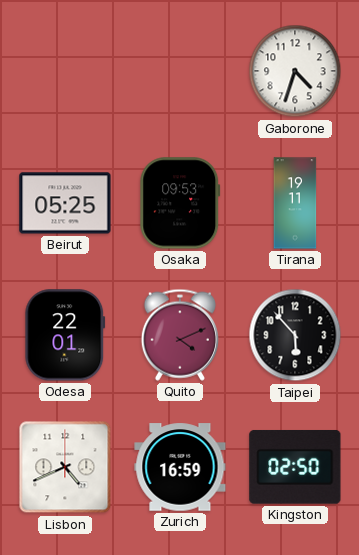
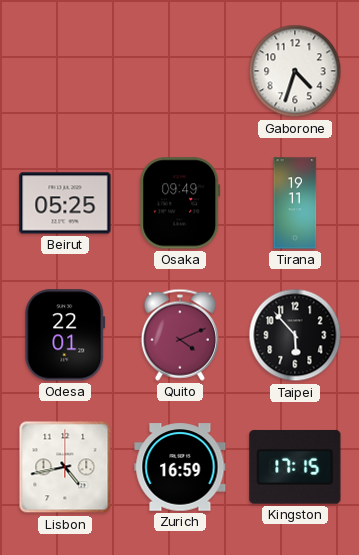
Osaka: 09:53 -> 09:49
Lisbon: 4:41 -> 4:43
Kingston: 02:50 -> 17:15
